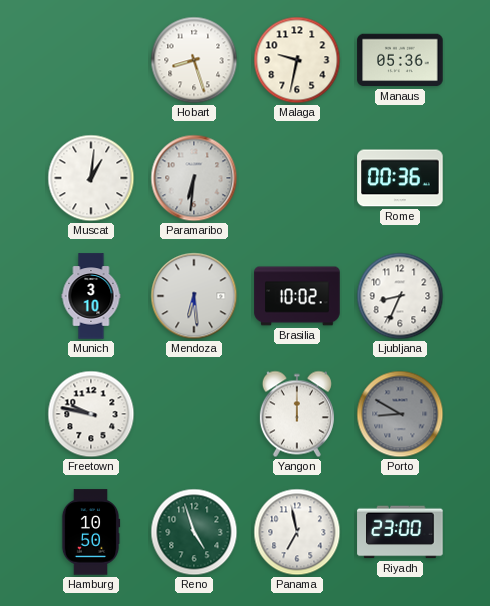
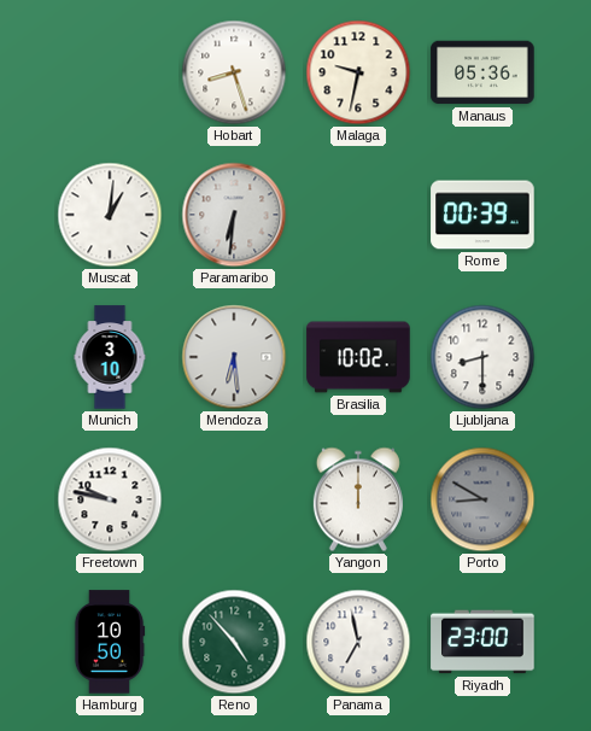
Rome: 00:36 -> 00:39
Ljubljana: 8:34 -> 8:30
Reno: 4:57 -> 4:53
